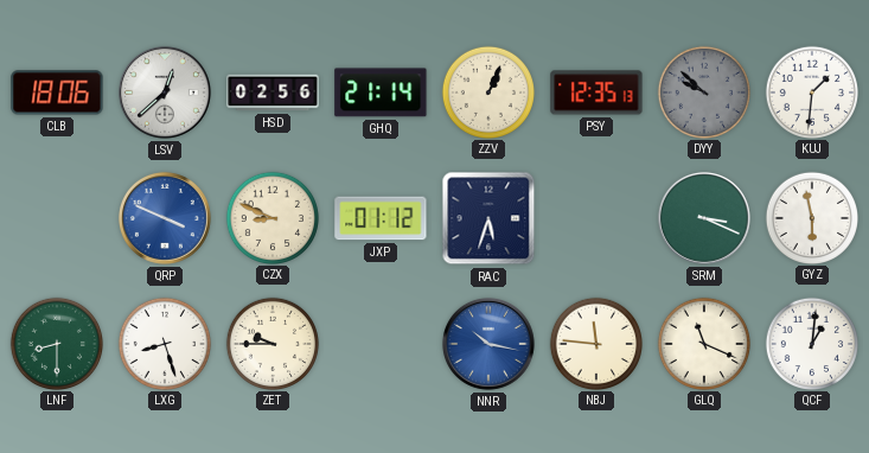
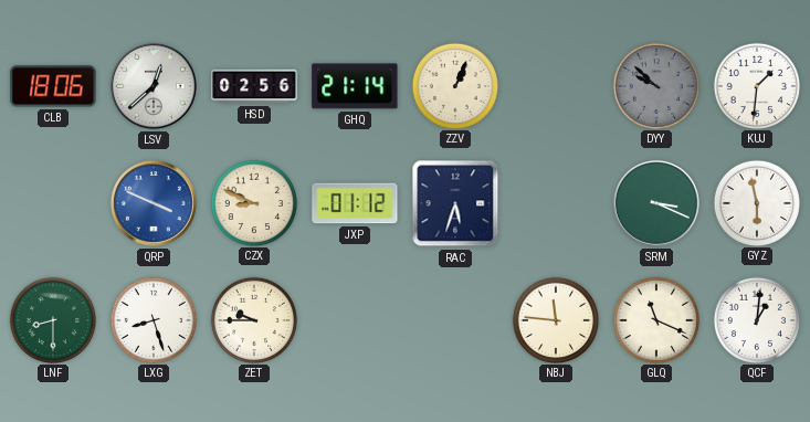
PSY: 12:35 -> none
NNR: 10:17 -> none
